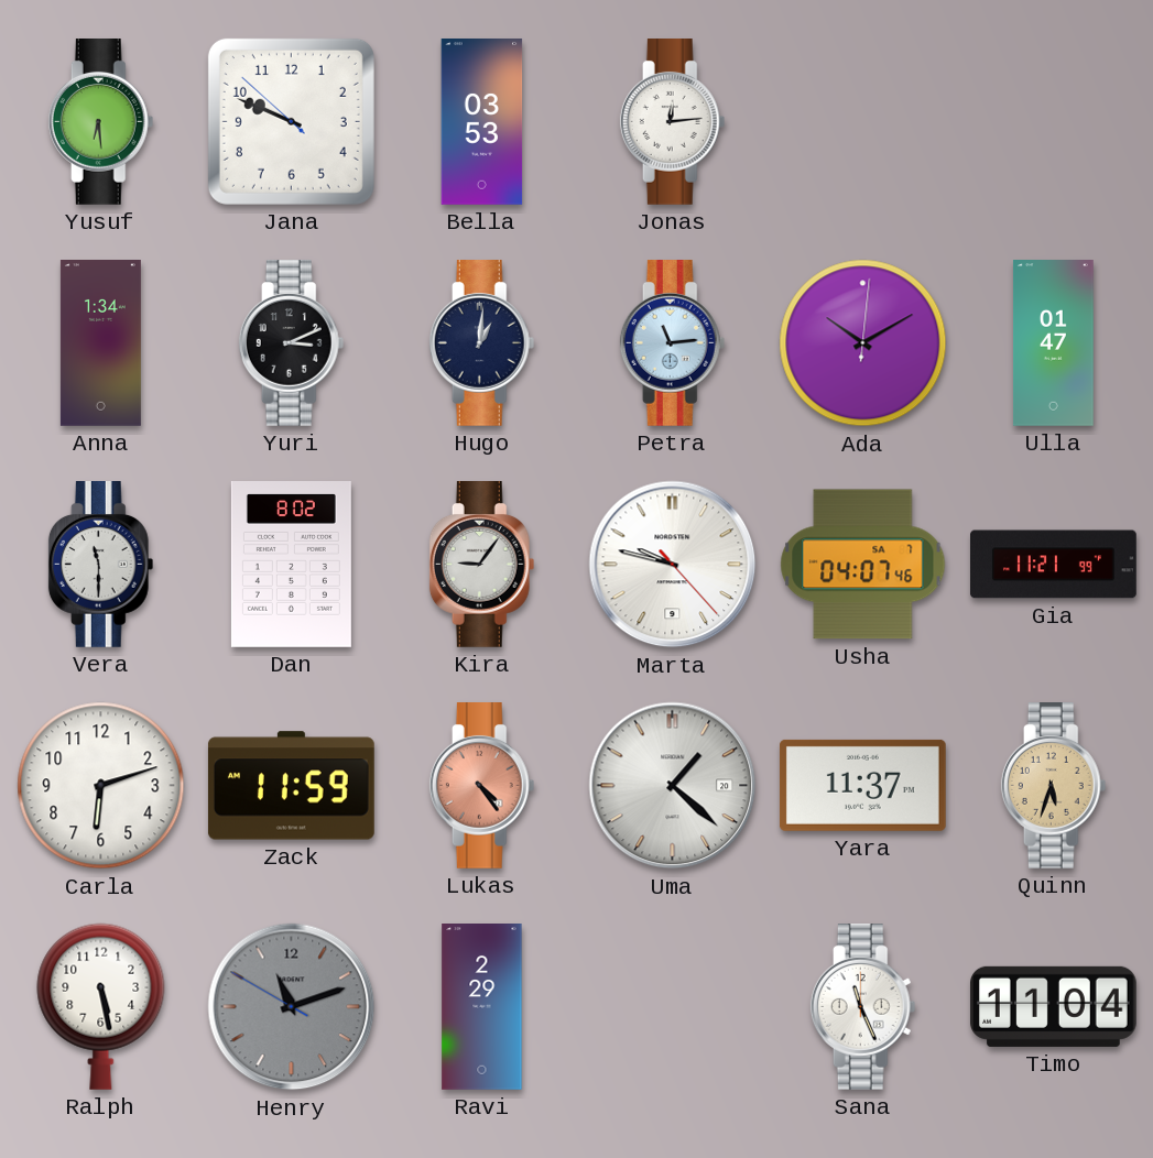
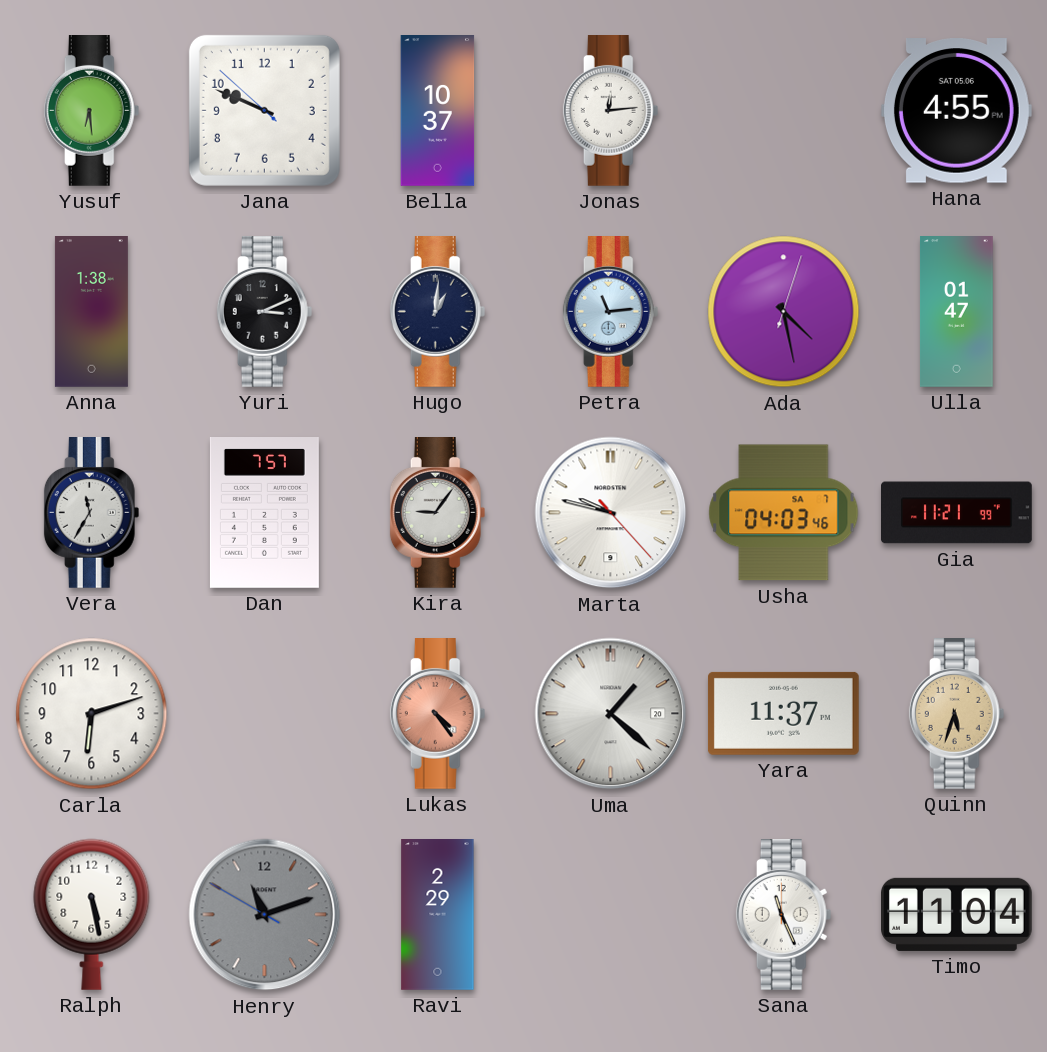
Bella: 03:53 -> 10:37
Hana: none -> 4:55
Anna: 1:34 -> 1:38
Ada: 10:10 -> 4:28
Vera: 11:30 -> 11:35
Dan: 8:02 -> 7:57
Usha: 04:07 -> 04:03
Zack: 11:59 -> none
